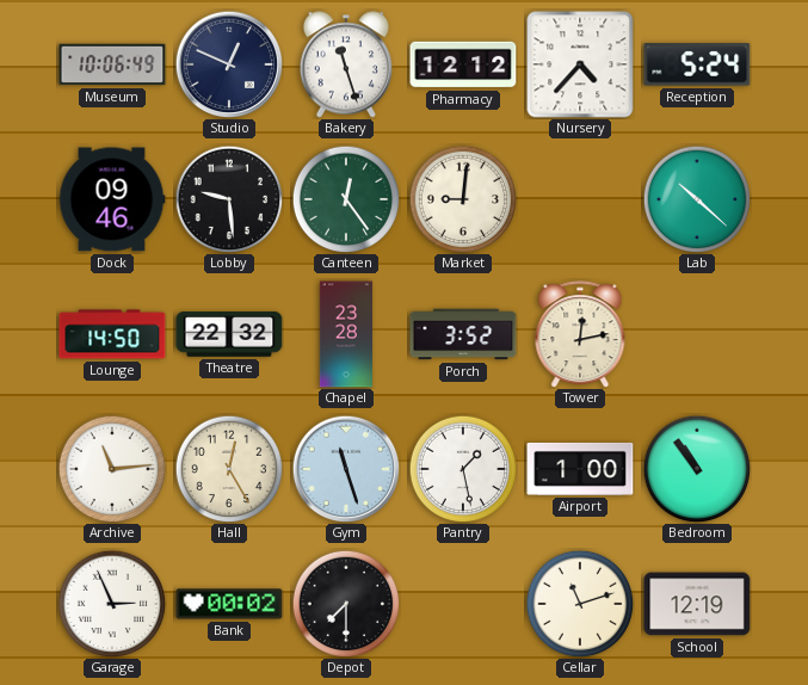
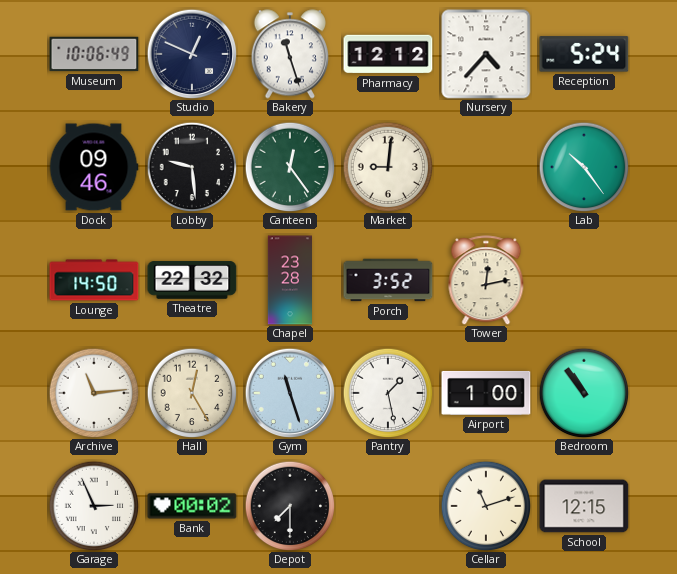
Lab: 10:22 -> 10:24
School: 12:19 -> 12:15
